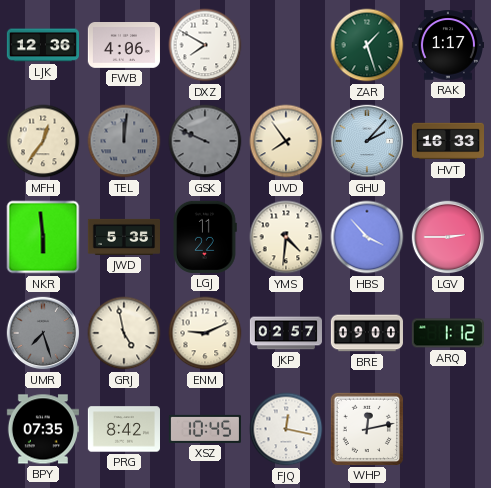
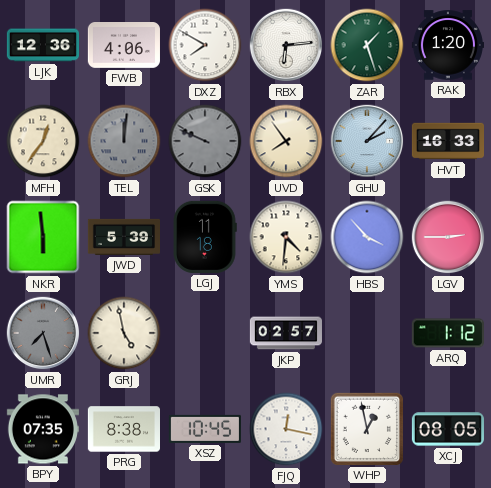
RBX: none -> 6:14
RAK: 1:17 -> 1:20
JWD: 5:35 -> 5:39
LGJ: 11:22 -> 11:18
ENM: 9:11 -> none
BRE: 09:00 -> none
PRG: 8:42 -> 8:38
WHP: 12:13 -> 12:58
XCJ: none -> 08:05
